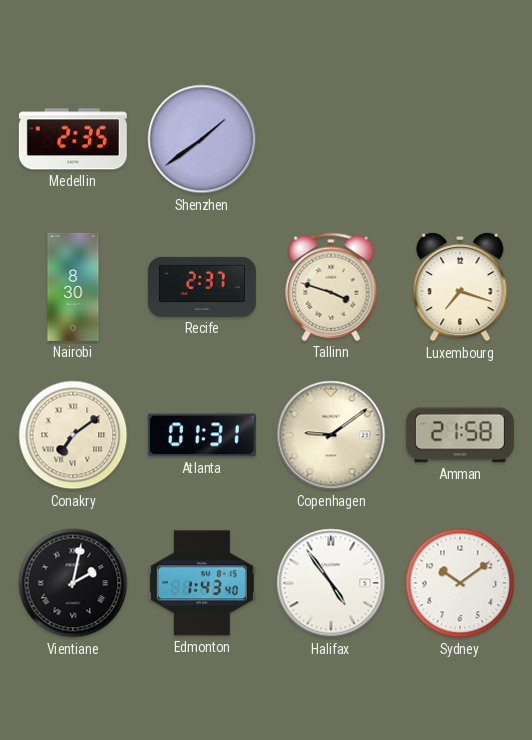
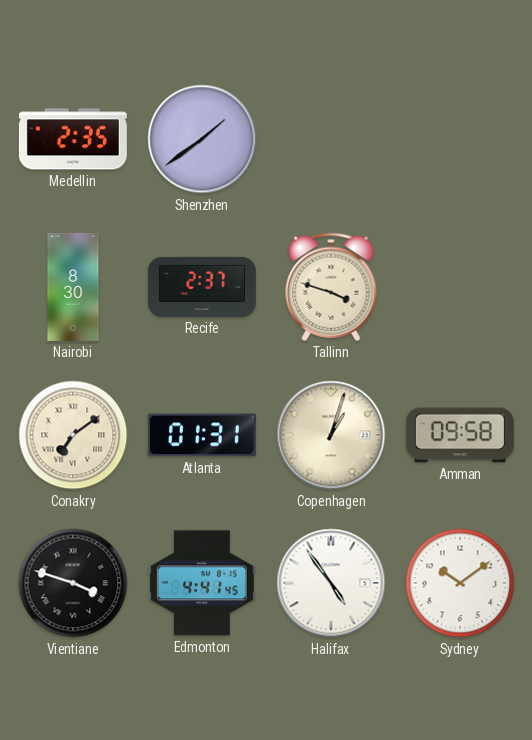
Luxembourg: 7:18 -> none
Copenhagen: 9:09 -> 1:03
Amman: 21:58 -> 09:58
Vientiane: 2:02 -> 3:48
Edmonton: 1:43 -> 4:41
